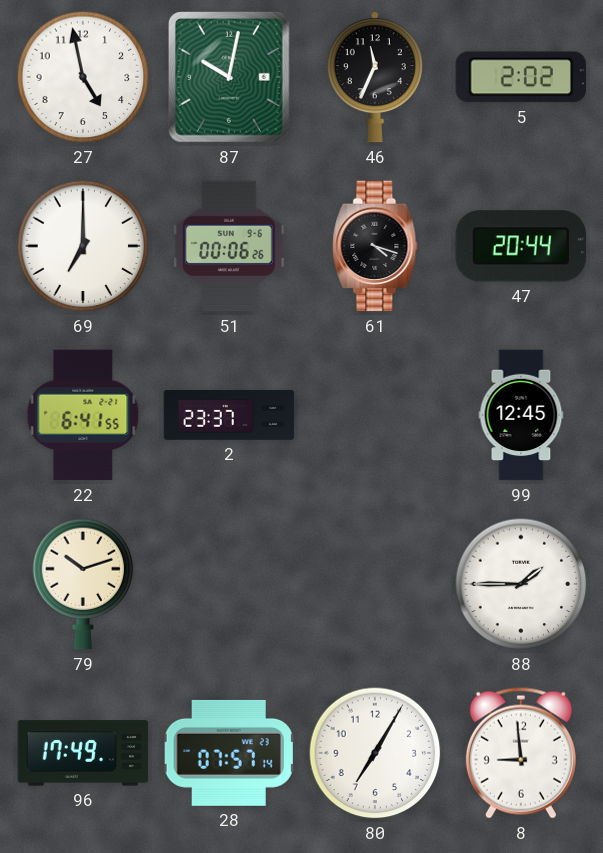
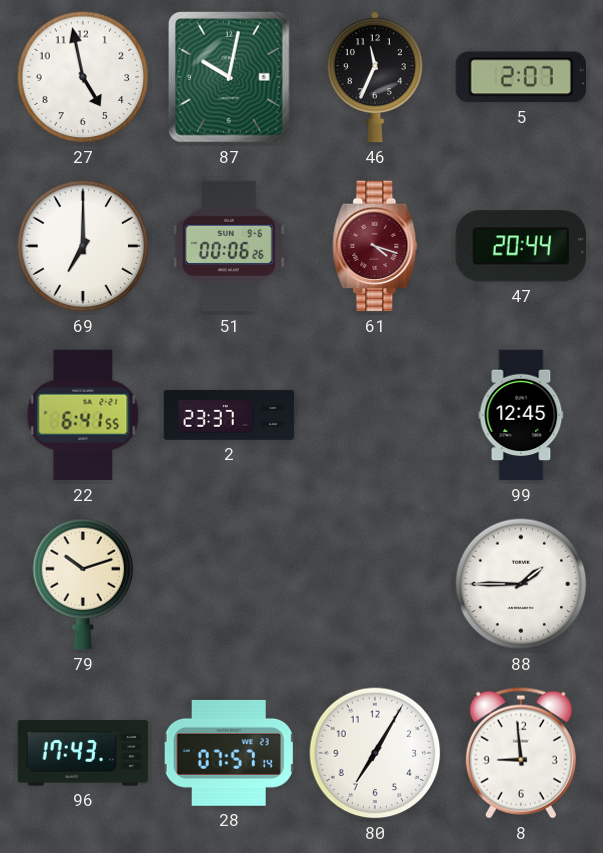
5: 2:02 -> 2:07
61 dial: black -> burgundy
96: 17:49 -> 17:43
